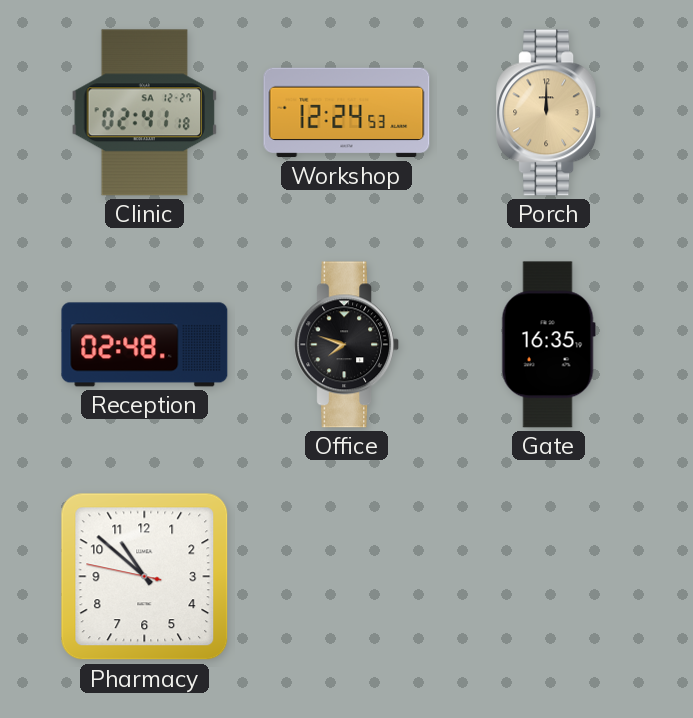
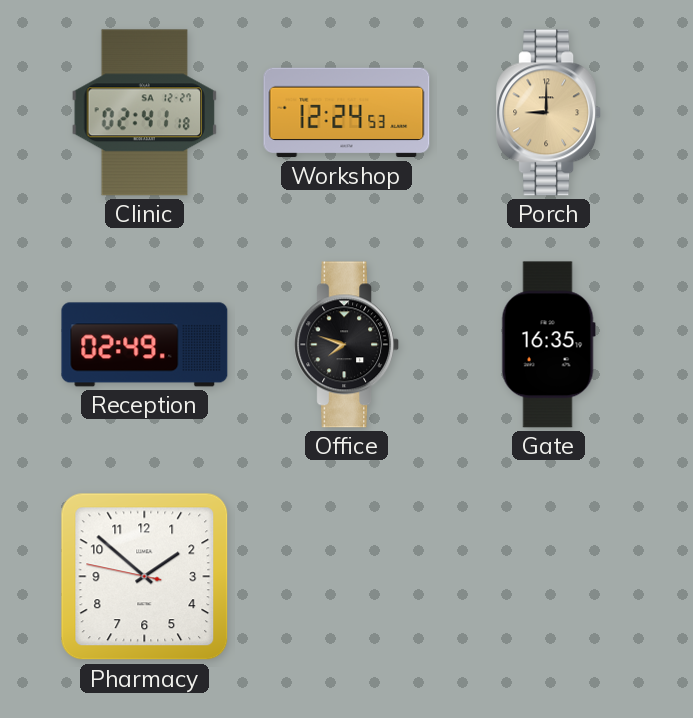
Porch: 12:00 -> 9:00
Reception: 02:48 -> 02:49
Pharmacy: 10:51 -> 1:51
